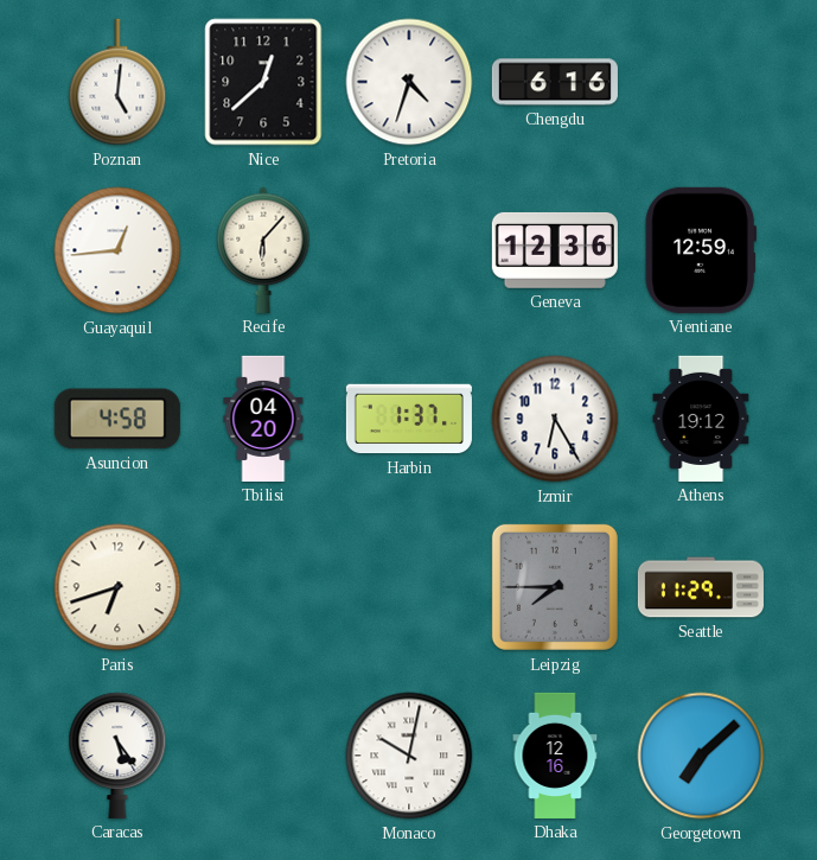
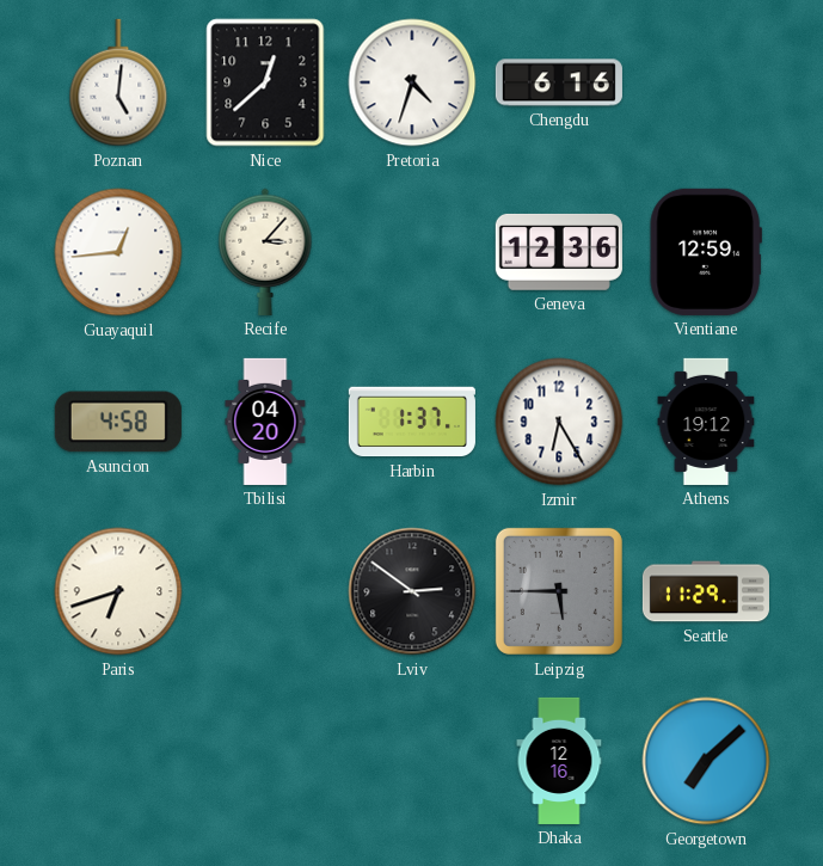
Recife: 6:07 -> 3:07
Lviv: none -> 2:51
Leipzig: 7:45 -> 5:45
Caracas: 5:24 -> none
Monaco: 10:02 -> none
